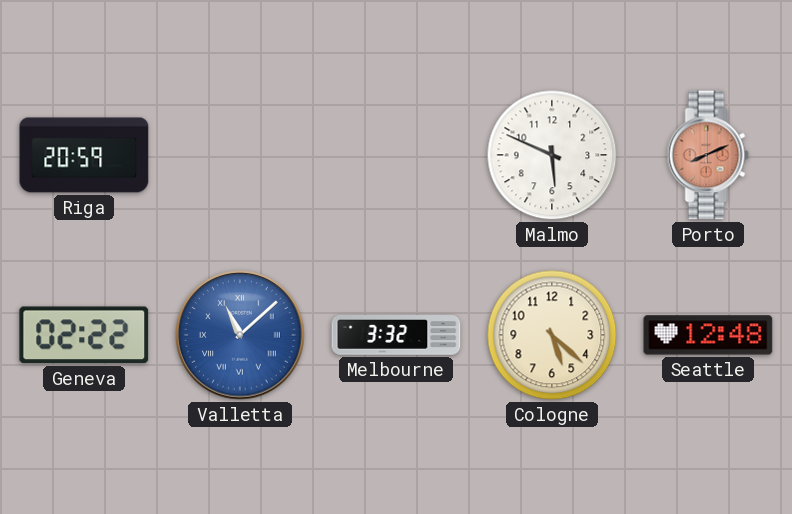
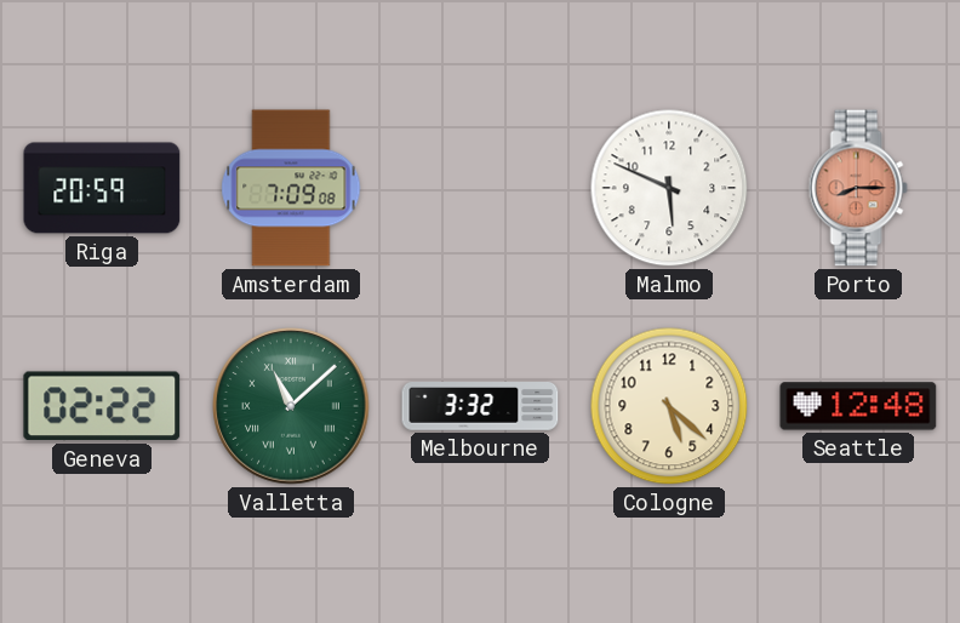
Amsterdam: none -> 7:09
Porto: 8:11 -> 8:15
Valletta dial: blue -> green
